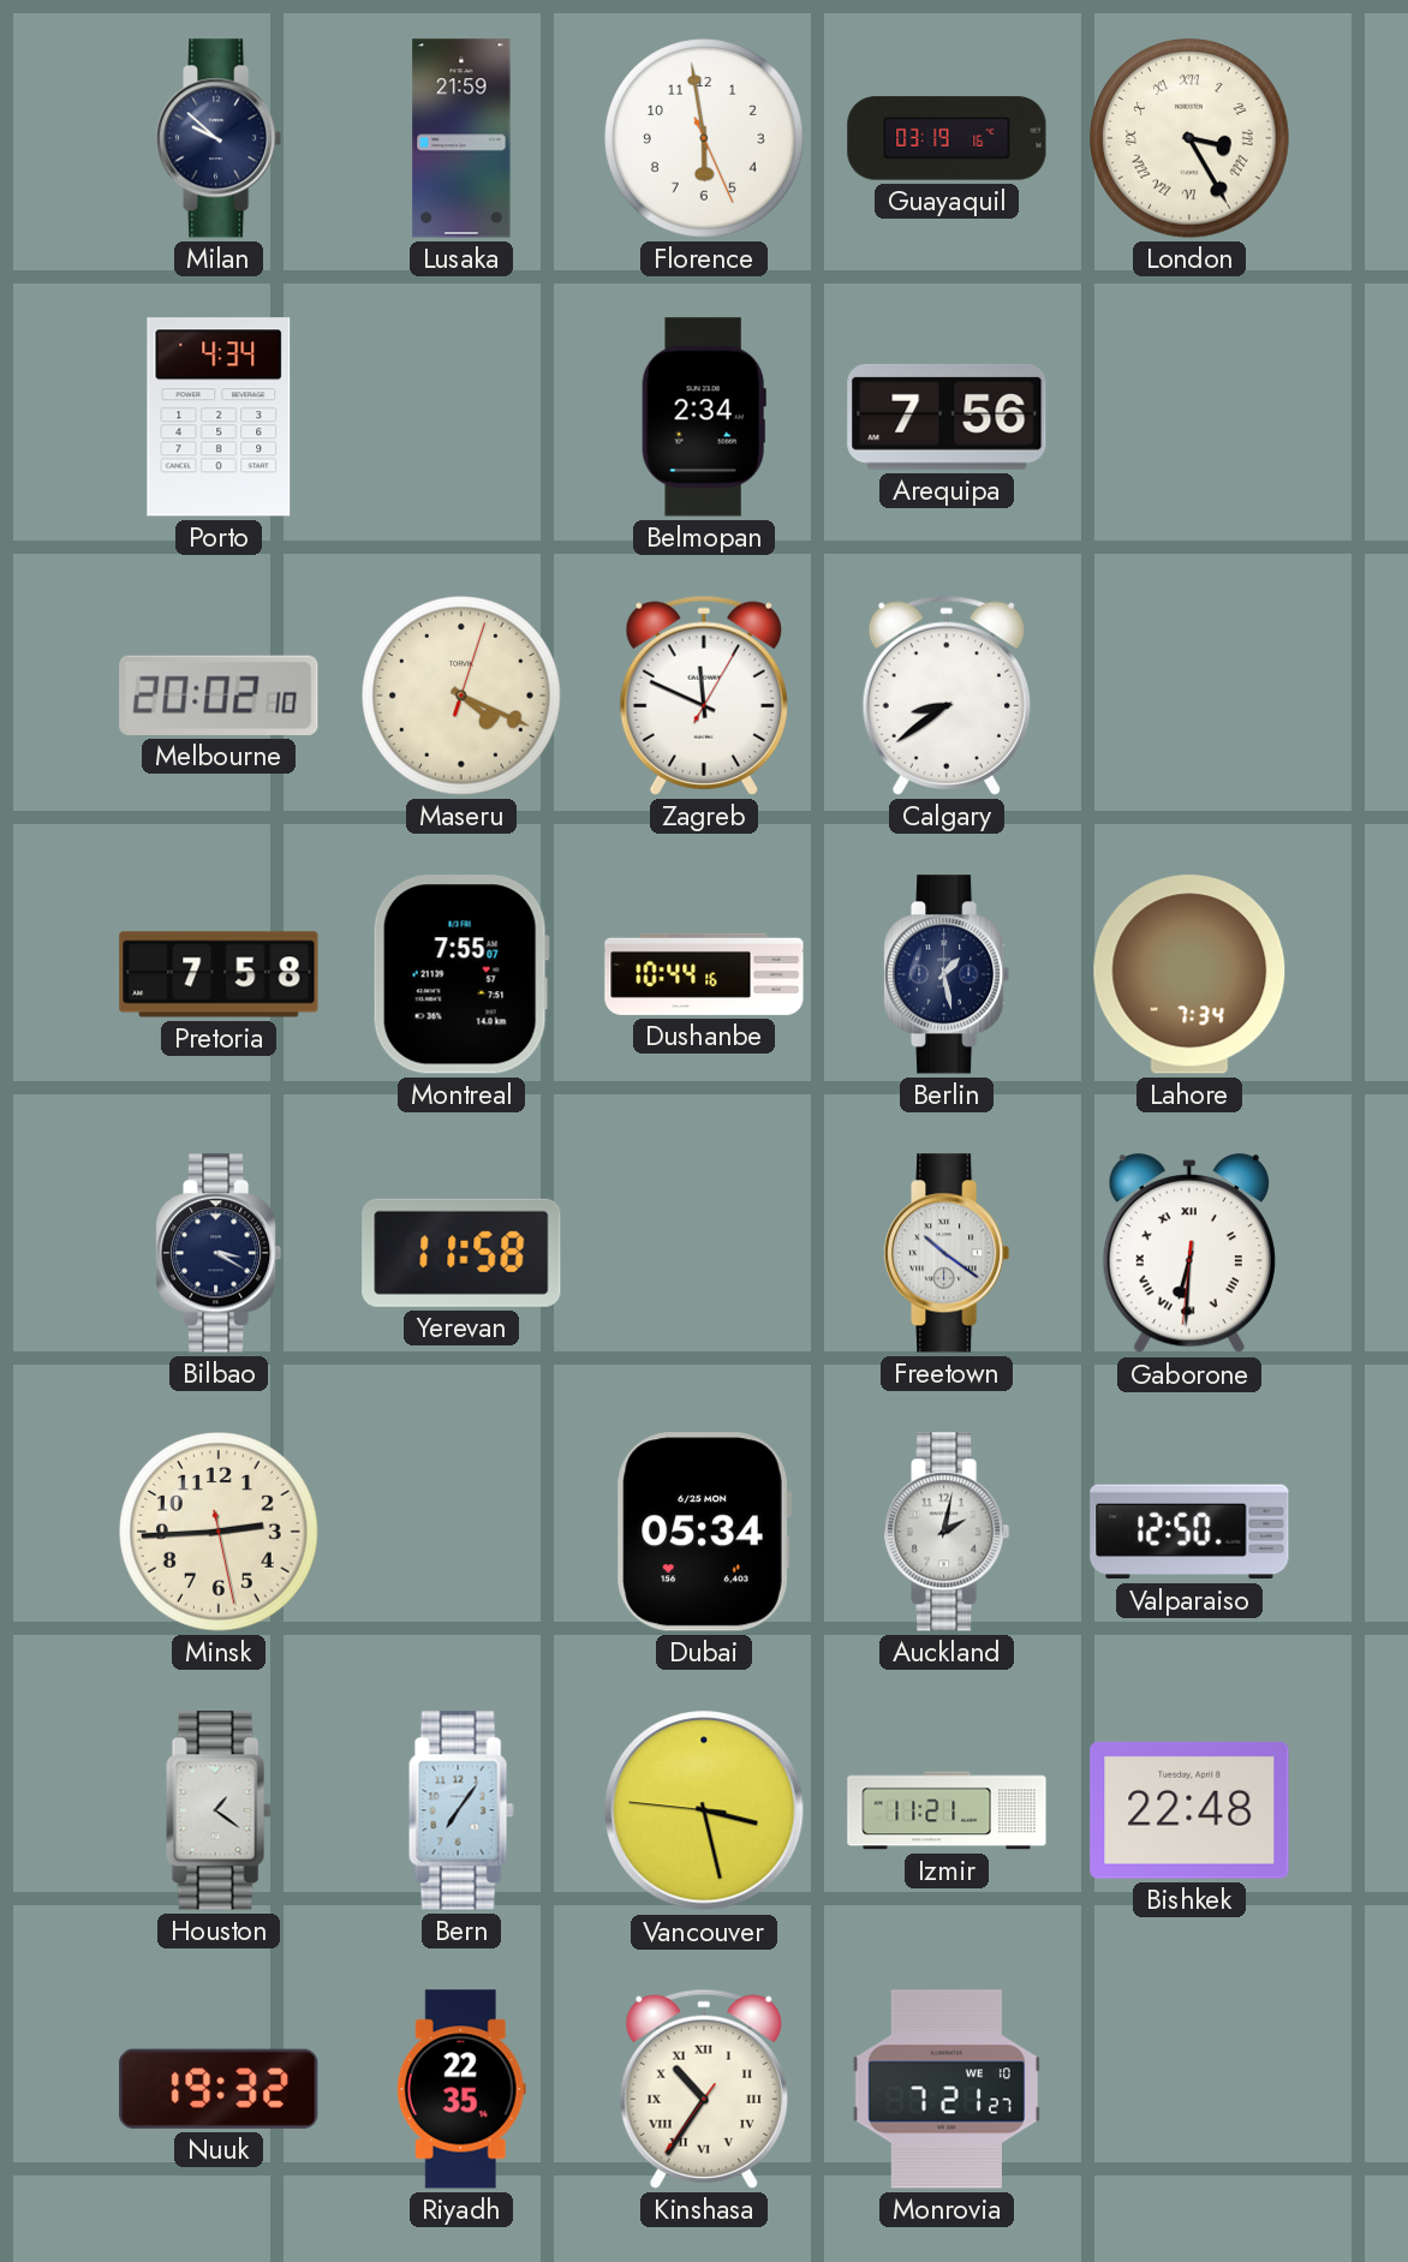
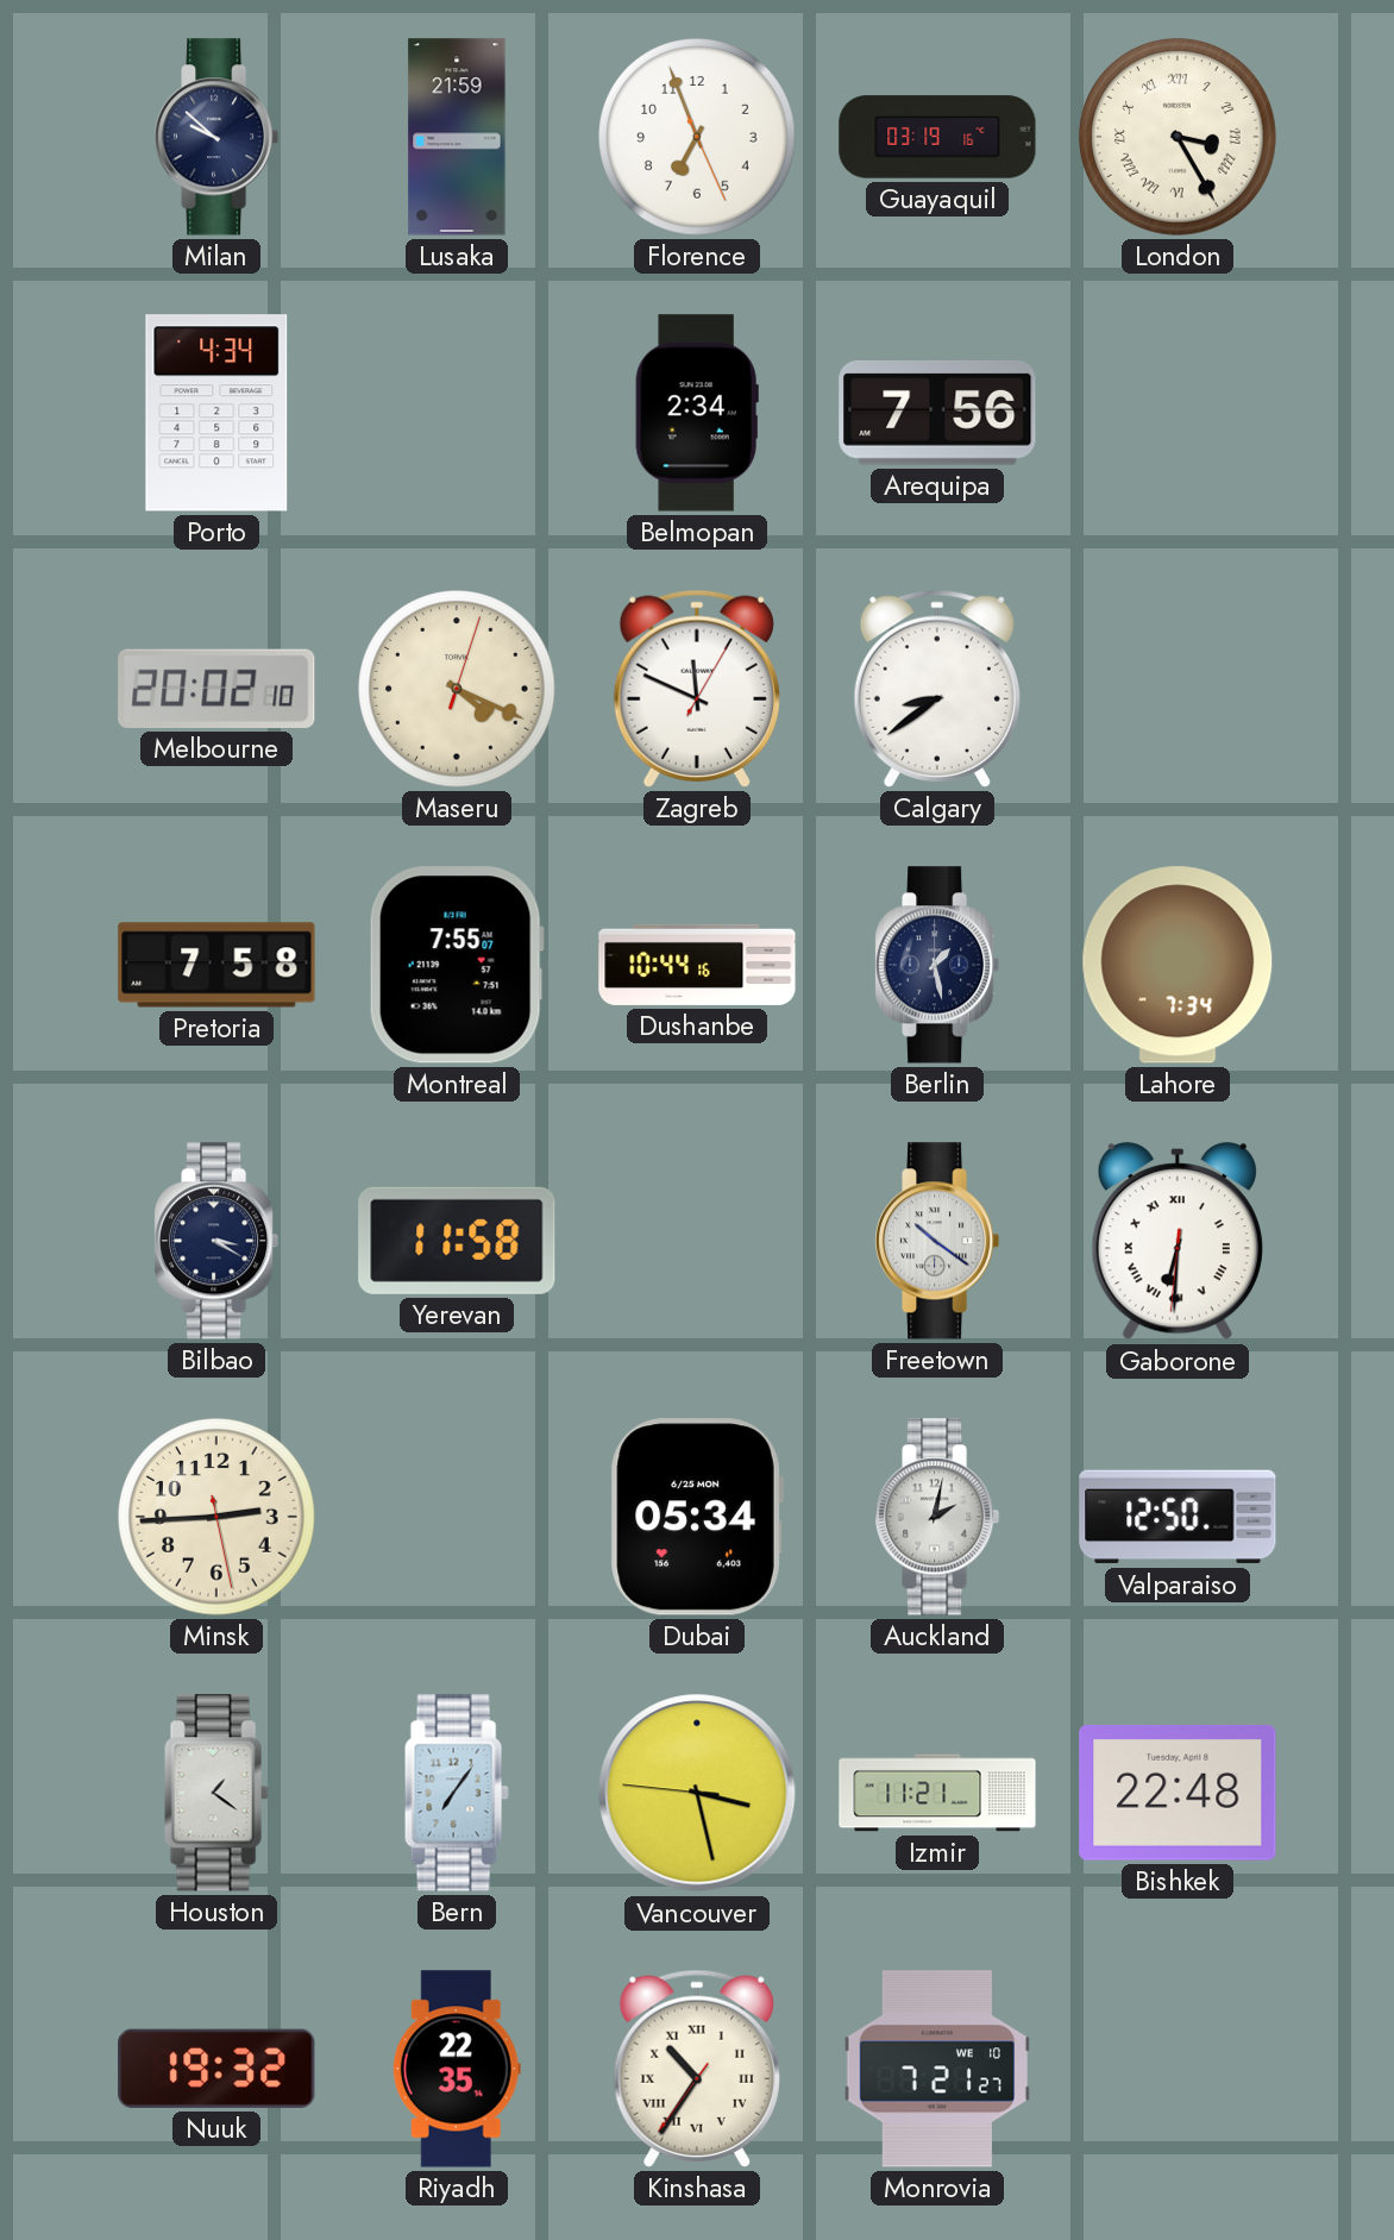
Florence: 5:58 -> 6:56
